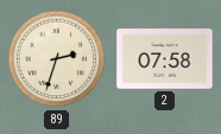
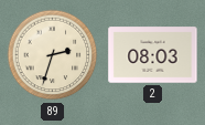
2: 07:58 -> 08:03
